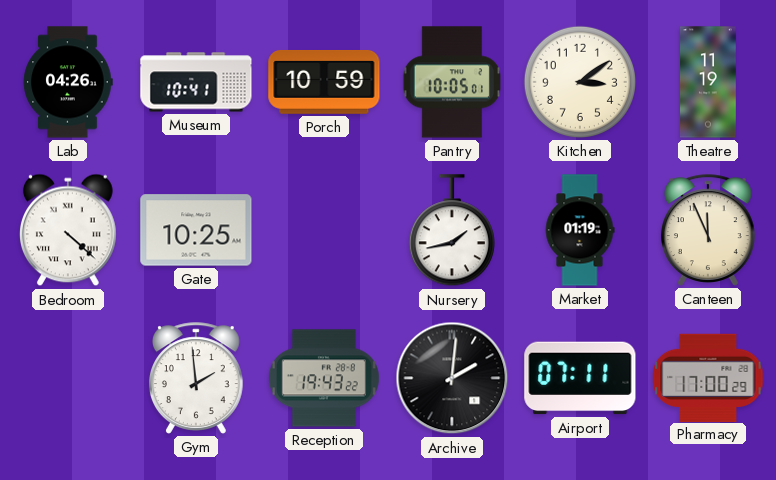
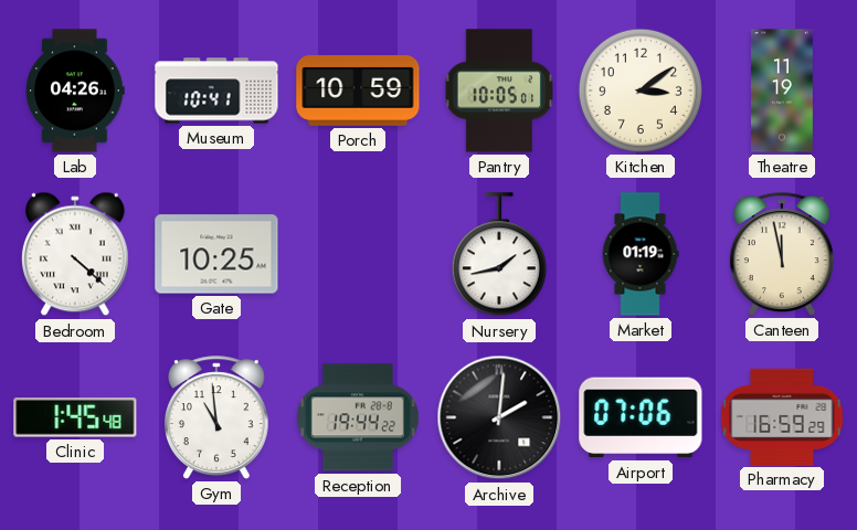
Canteen: 11:56 -> 11:58
Clinic: none -> 1:45
Gym: 1:59 -> 10:59
Reception: 19:43 -> 19:44
Airport: 07:11 -> 07:06
Pharmacy: 17:00 -> 16:59
